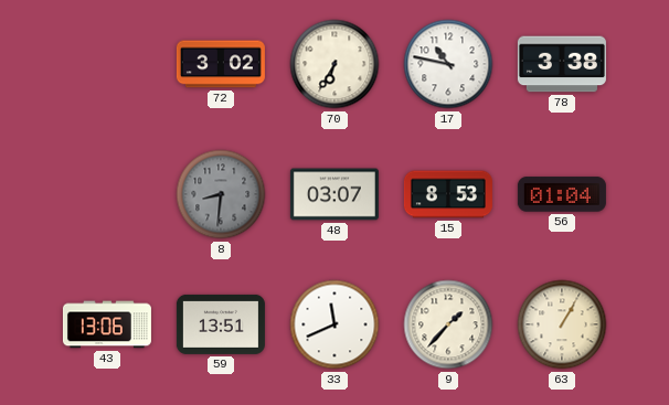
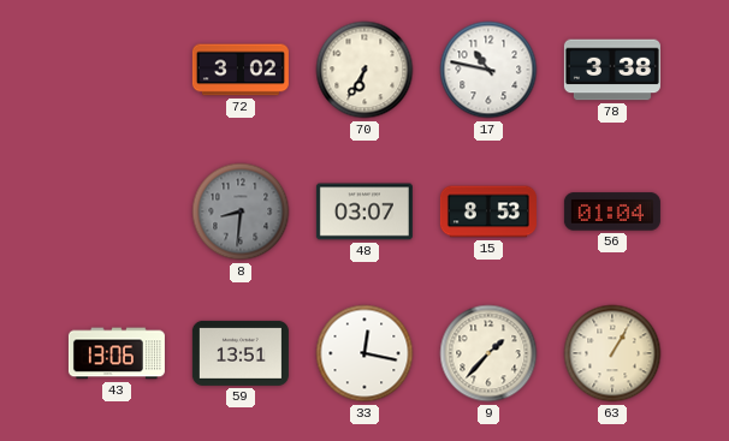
33: 11:41 -> 12:17
